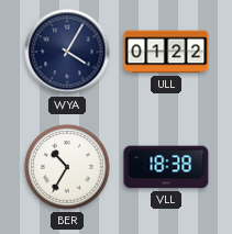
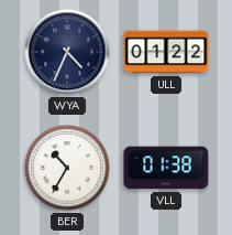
WYA: 4:05 -> 4:34
VLL: 18:38 -> 01:38
